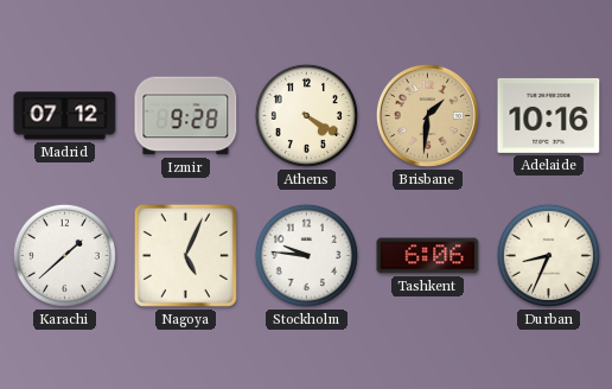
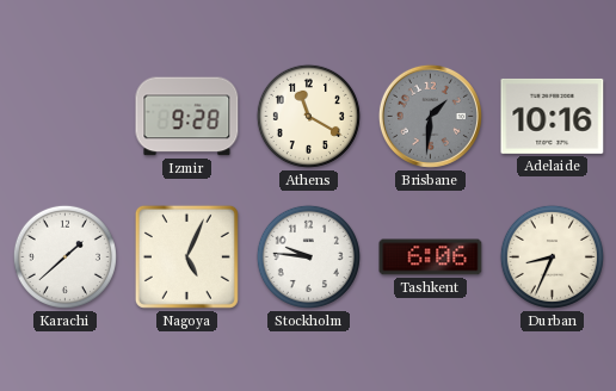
Madrid: 07:12 -> none
Athens: 4:20 -> 11:20
Brisbane dial: champagne -> grey
